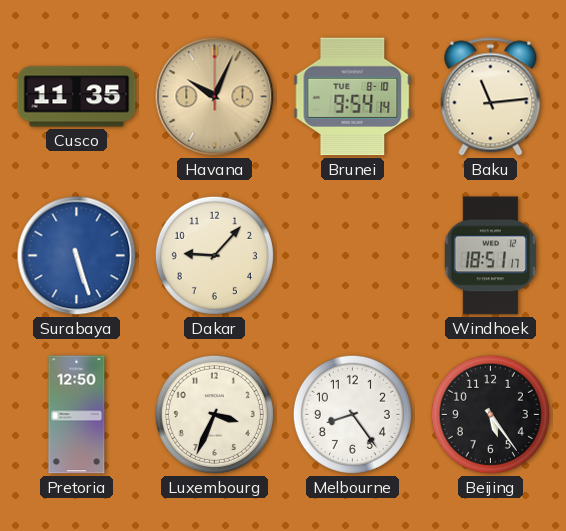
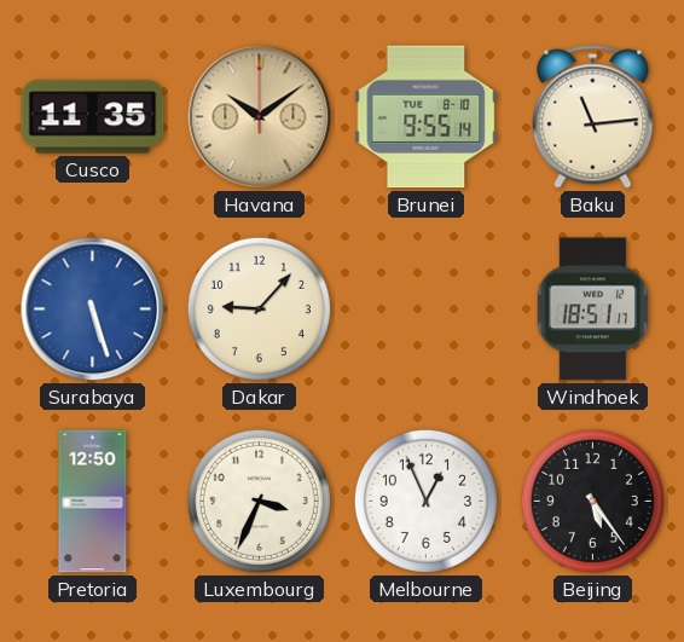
Havana: 10:04 -> 10:09
Brunei: 9:54 -> 9:55
Melbourne: 8:24 -> 12:56
